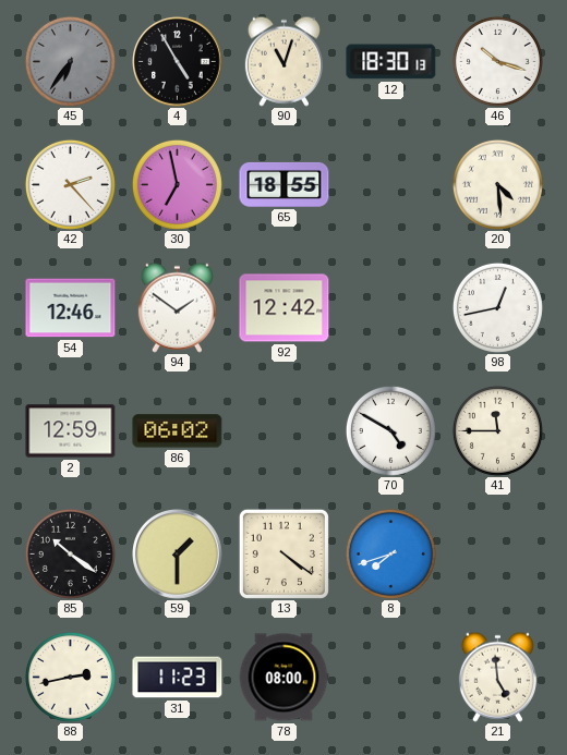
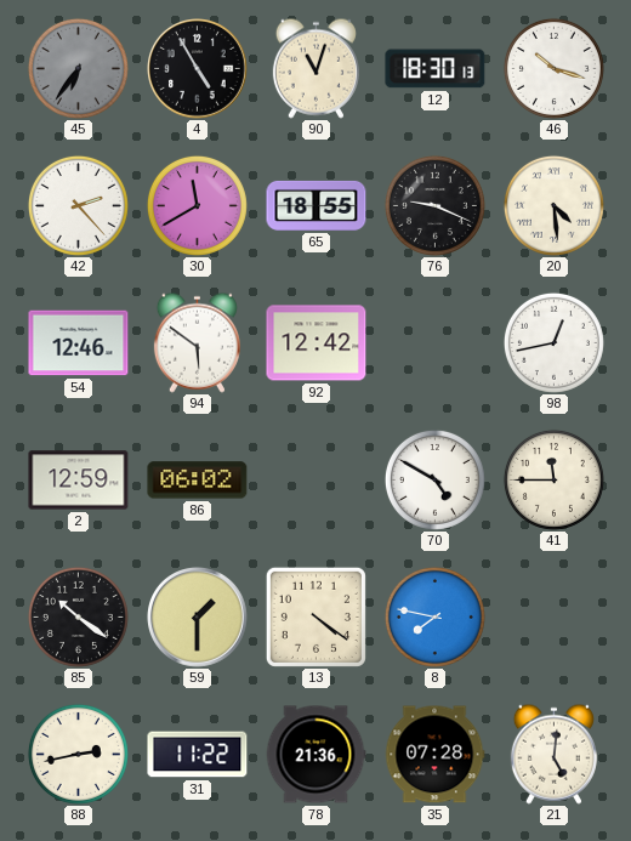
30: 6:58 -> 11:40
76: none -> 9:19
94: 1:51 -> 5:51
8: 7:42 -> 7:47
31: 11:23 -> 11:22
78: 08:00 -> 21:36
35: none -> 07:28
21: 4:59 -> 5:01
